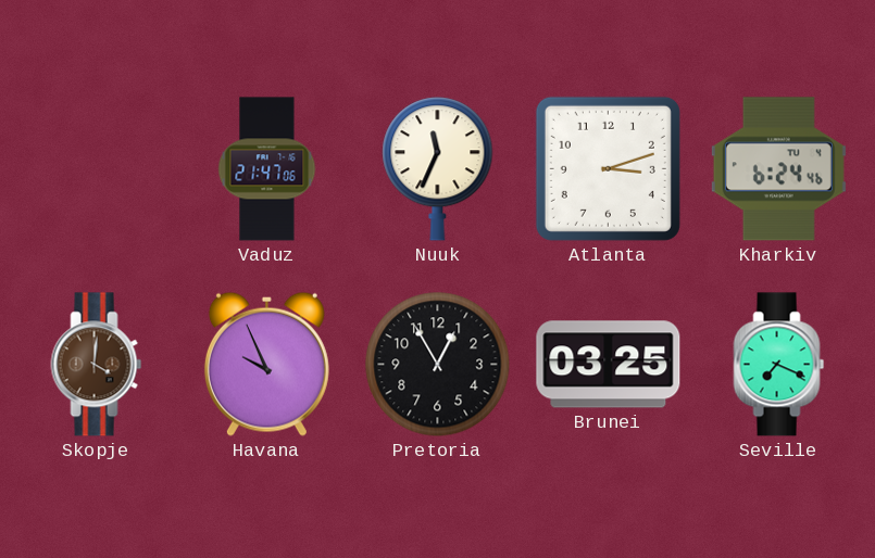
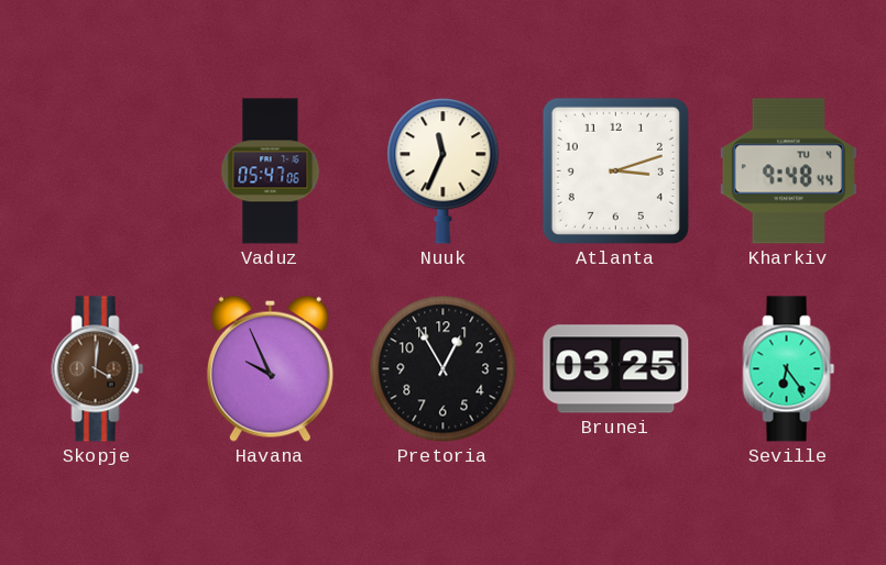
Vaduz: 21:47 -> 05:47
Kharkiv: 6:24 -> 9:48
Seville: 7:19 -> 6:24
